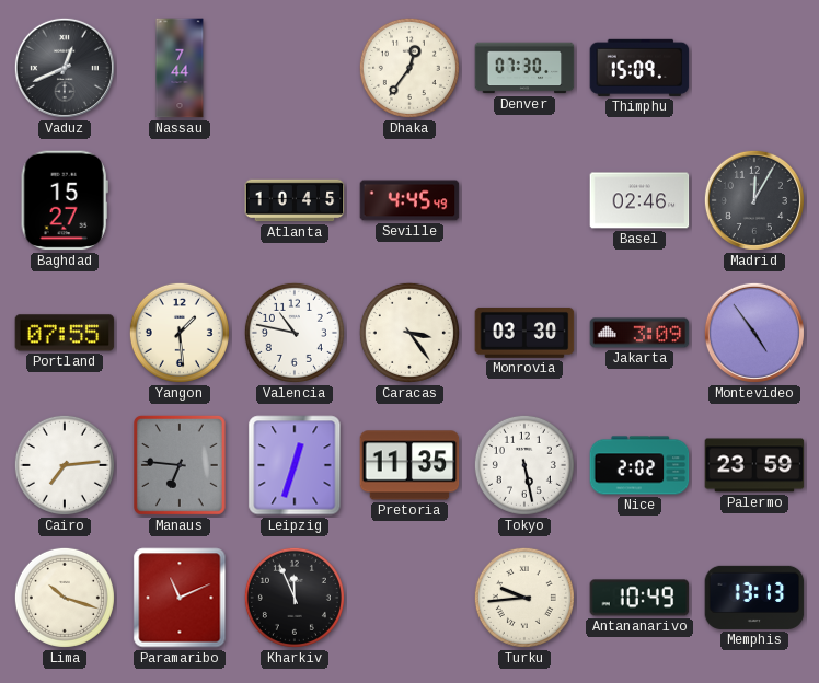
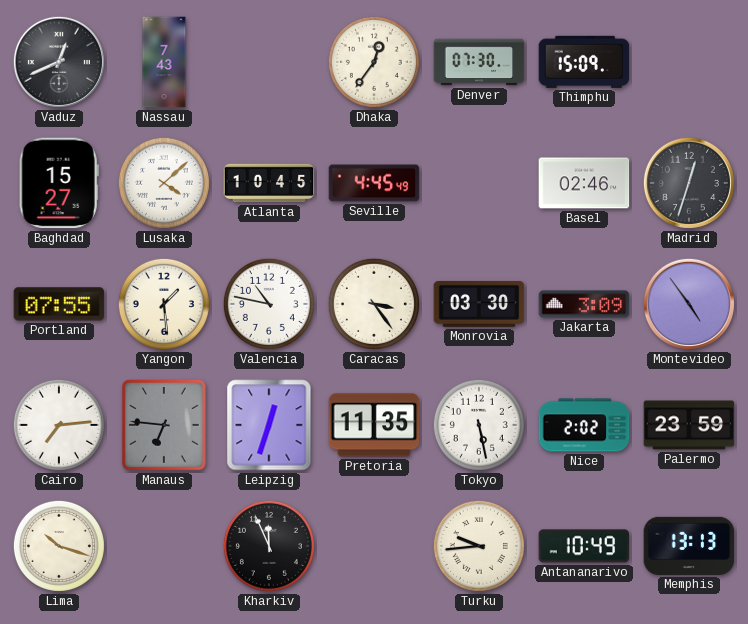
Nassau: 7:44 -> 7:43
Lusaka: none -> 4:08
Madrid: 12:05 -> 12:33
Paramaribo: 11:11 -> none
